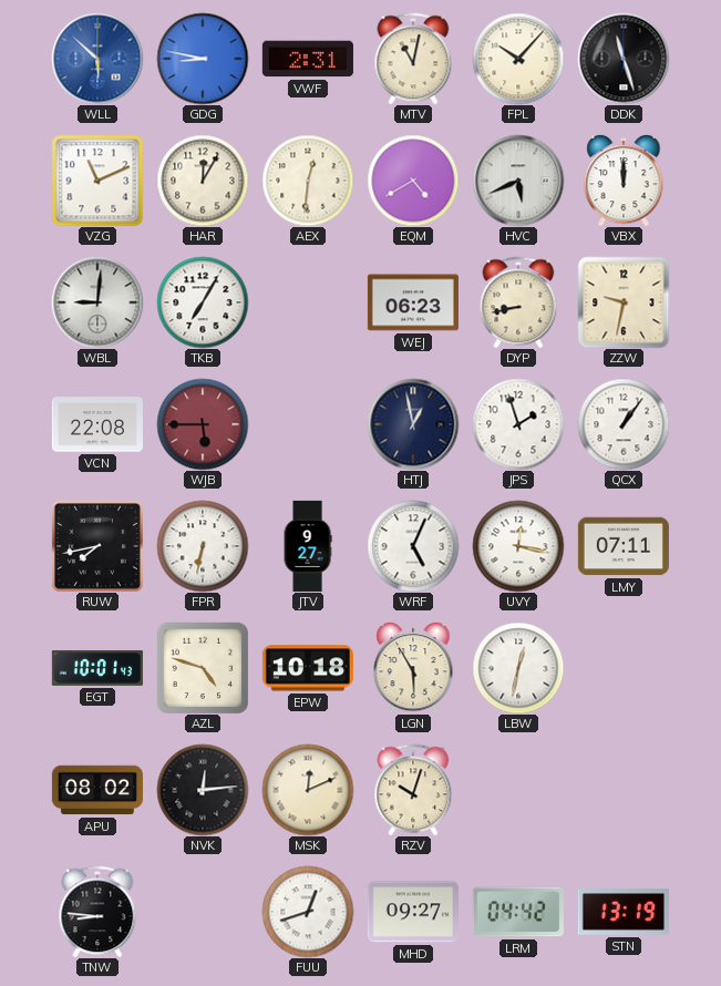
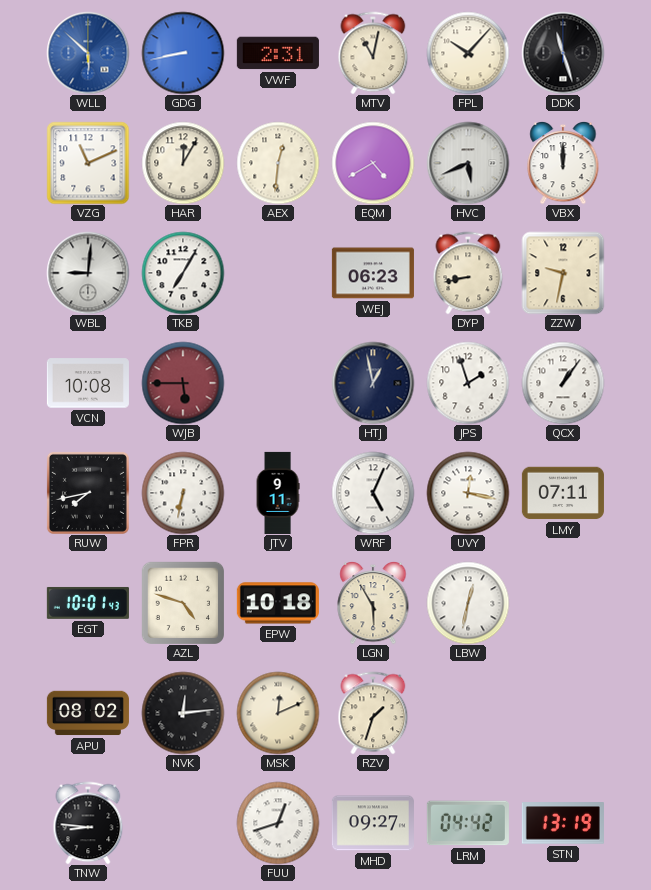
GDG: 8:47 -> 8:43
VCN: 22:08 -> 10:08
JTV: 9:27 -> 9:11
RZV: 10:03 -> 1:33
